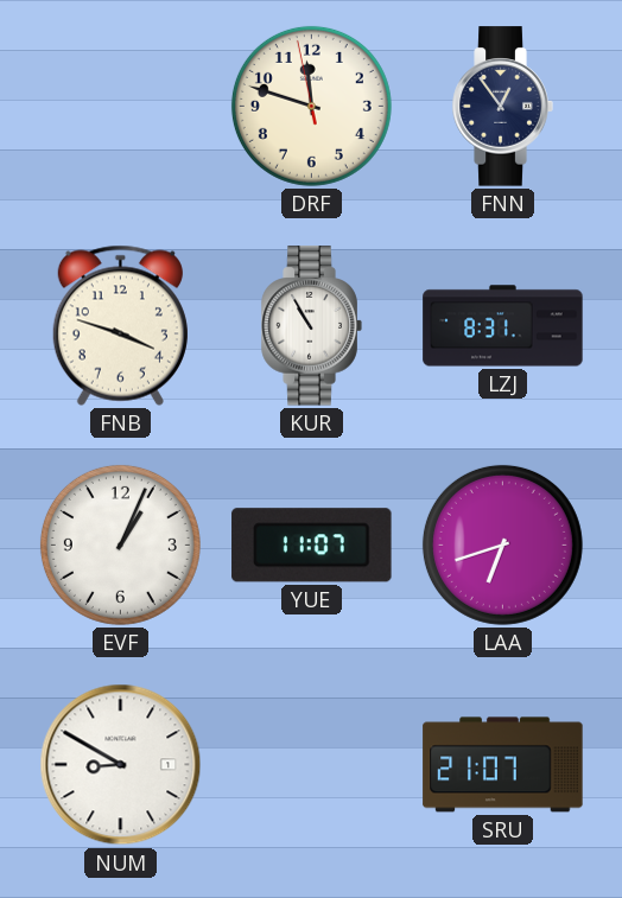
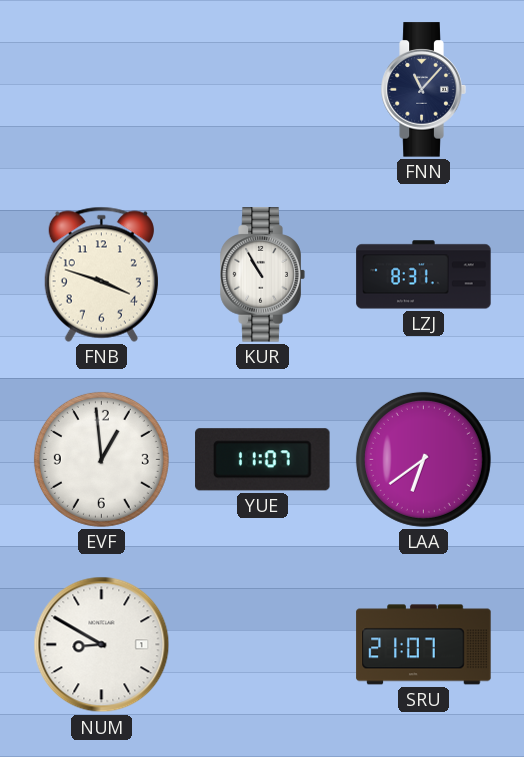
DRF: 11:47 -> none
FNN: 12:54 -> 11:07
EVF: 1:04 -> 12:59
LAA: 6:42 -> 6:39
